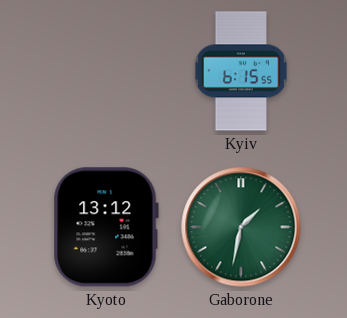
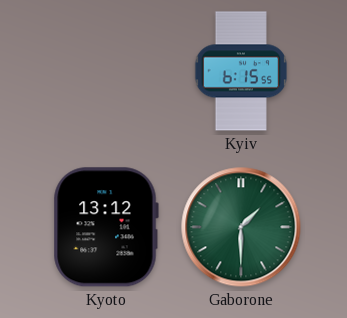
Gaborone: 1:32 -> 1:30
